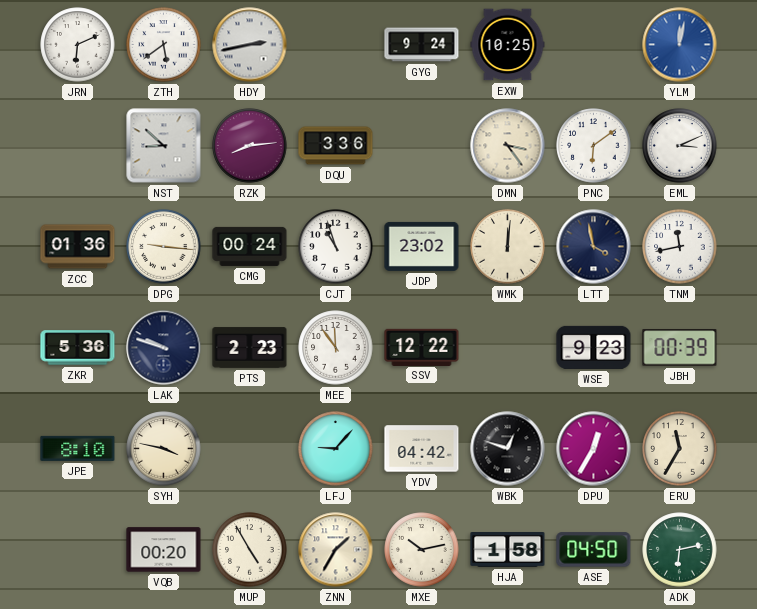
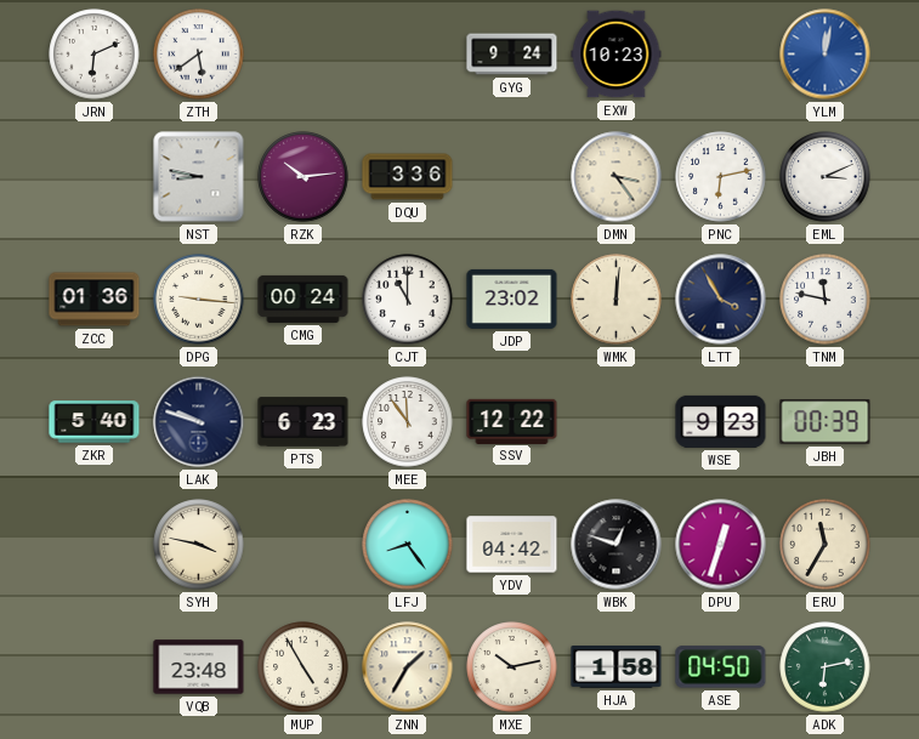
HDY: 2:43 -> none
EXW: 10:25 -> 10:23
NST: 8:52 -> 8:47
RZK: 8:14 -> 10:14
PNC: 6:09 -> 6:13
CJT: 10:57 -> 11:00
LTT: 3:58 -> 3:55
TNM: 11:43 -> 11:47
ZKR: 5:36 -> 5:40
PTS: 2:23 -> 6:23
JPE: 8:10 -> none
LFJ: 9:07 -> 8:24
DPU: 12:35 -> 12:33
VQB: 00:20 -> 23:48
